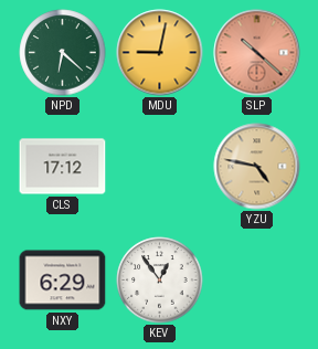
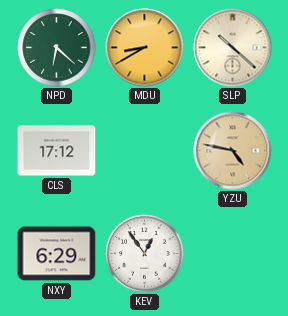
MDU: 9:02 -> 8:40
SLP dial: salmon -> cream
